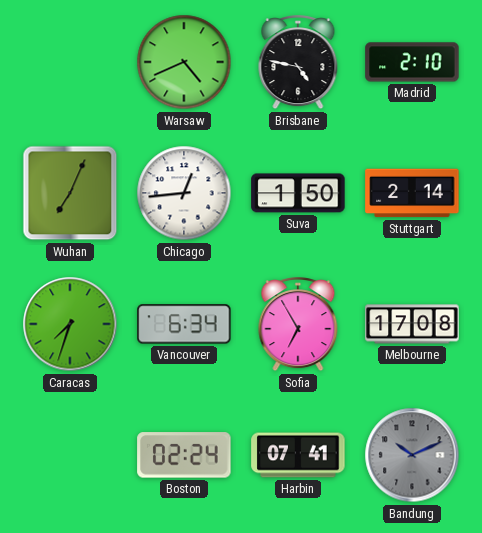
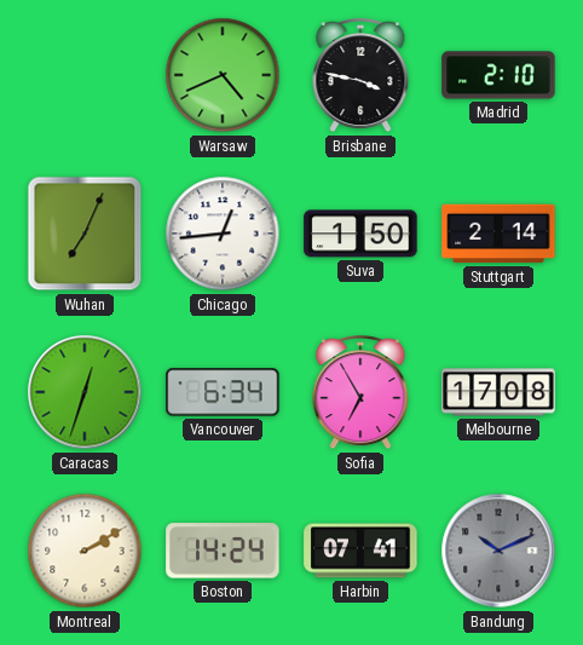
Brisbane: 4:47 -> 3:47
Caracas: 7:33 -> 12:33
Montreal: none -> 2:10
Boston: 02:24 -> 14:24
